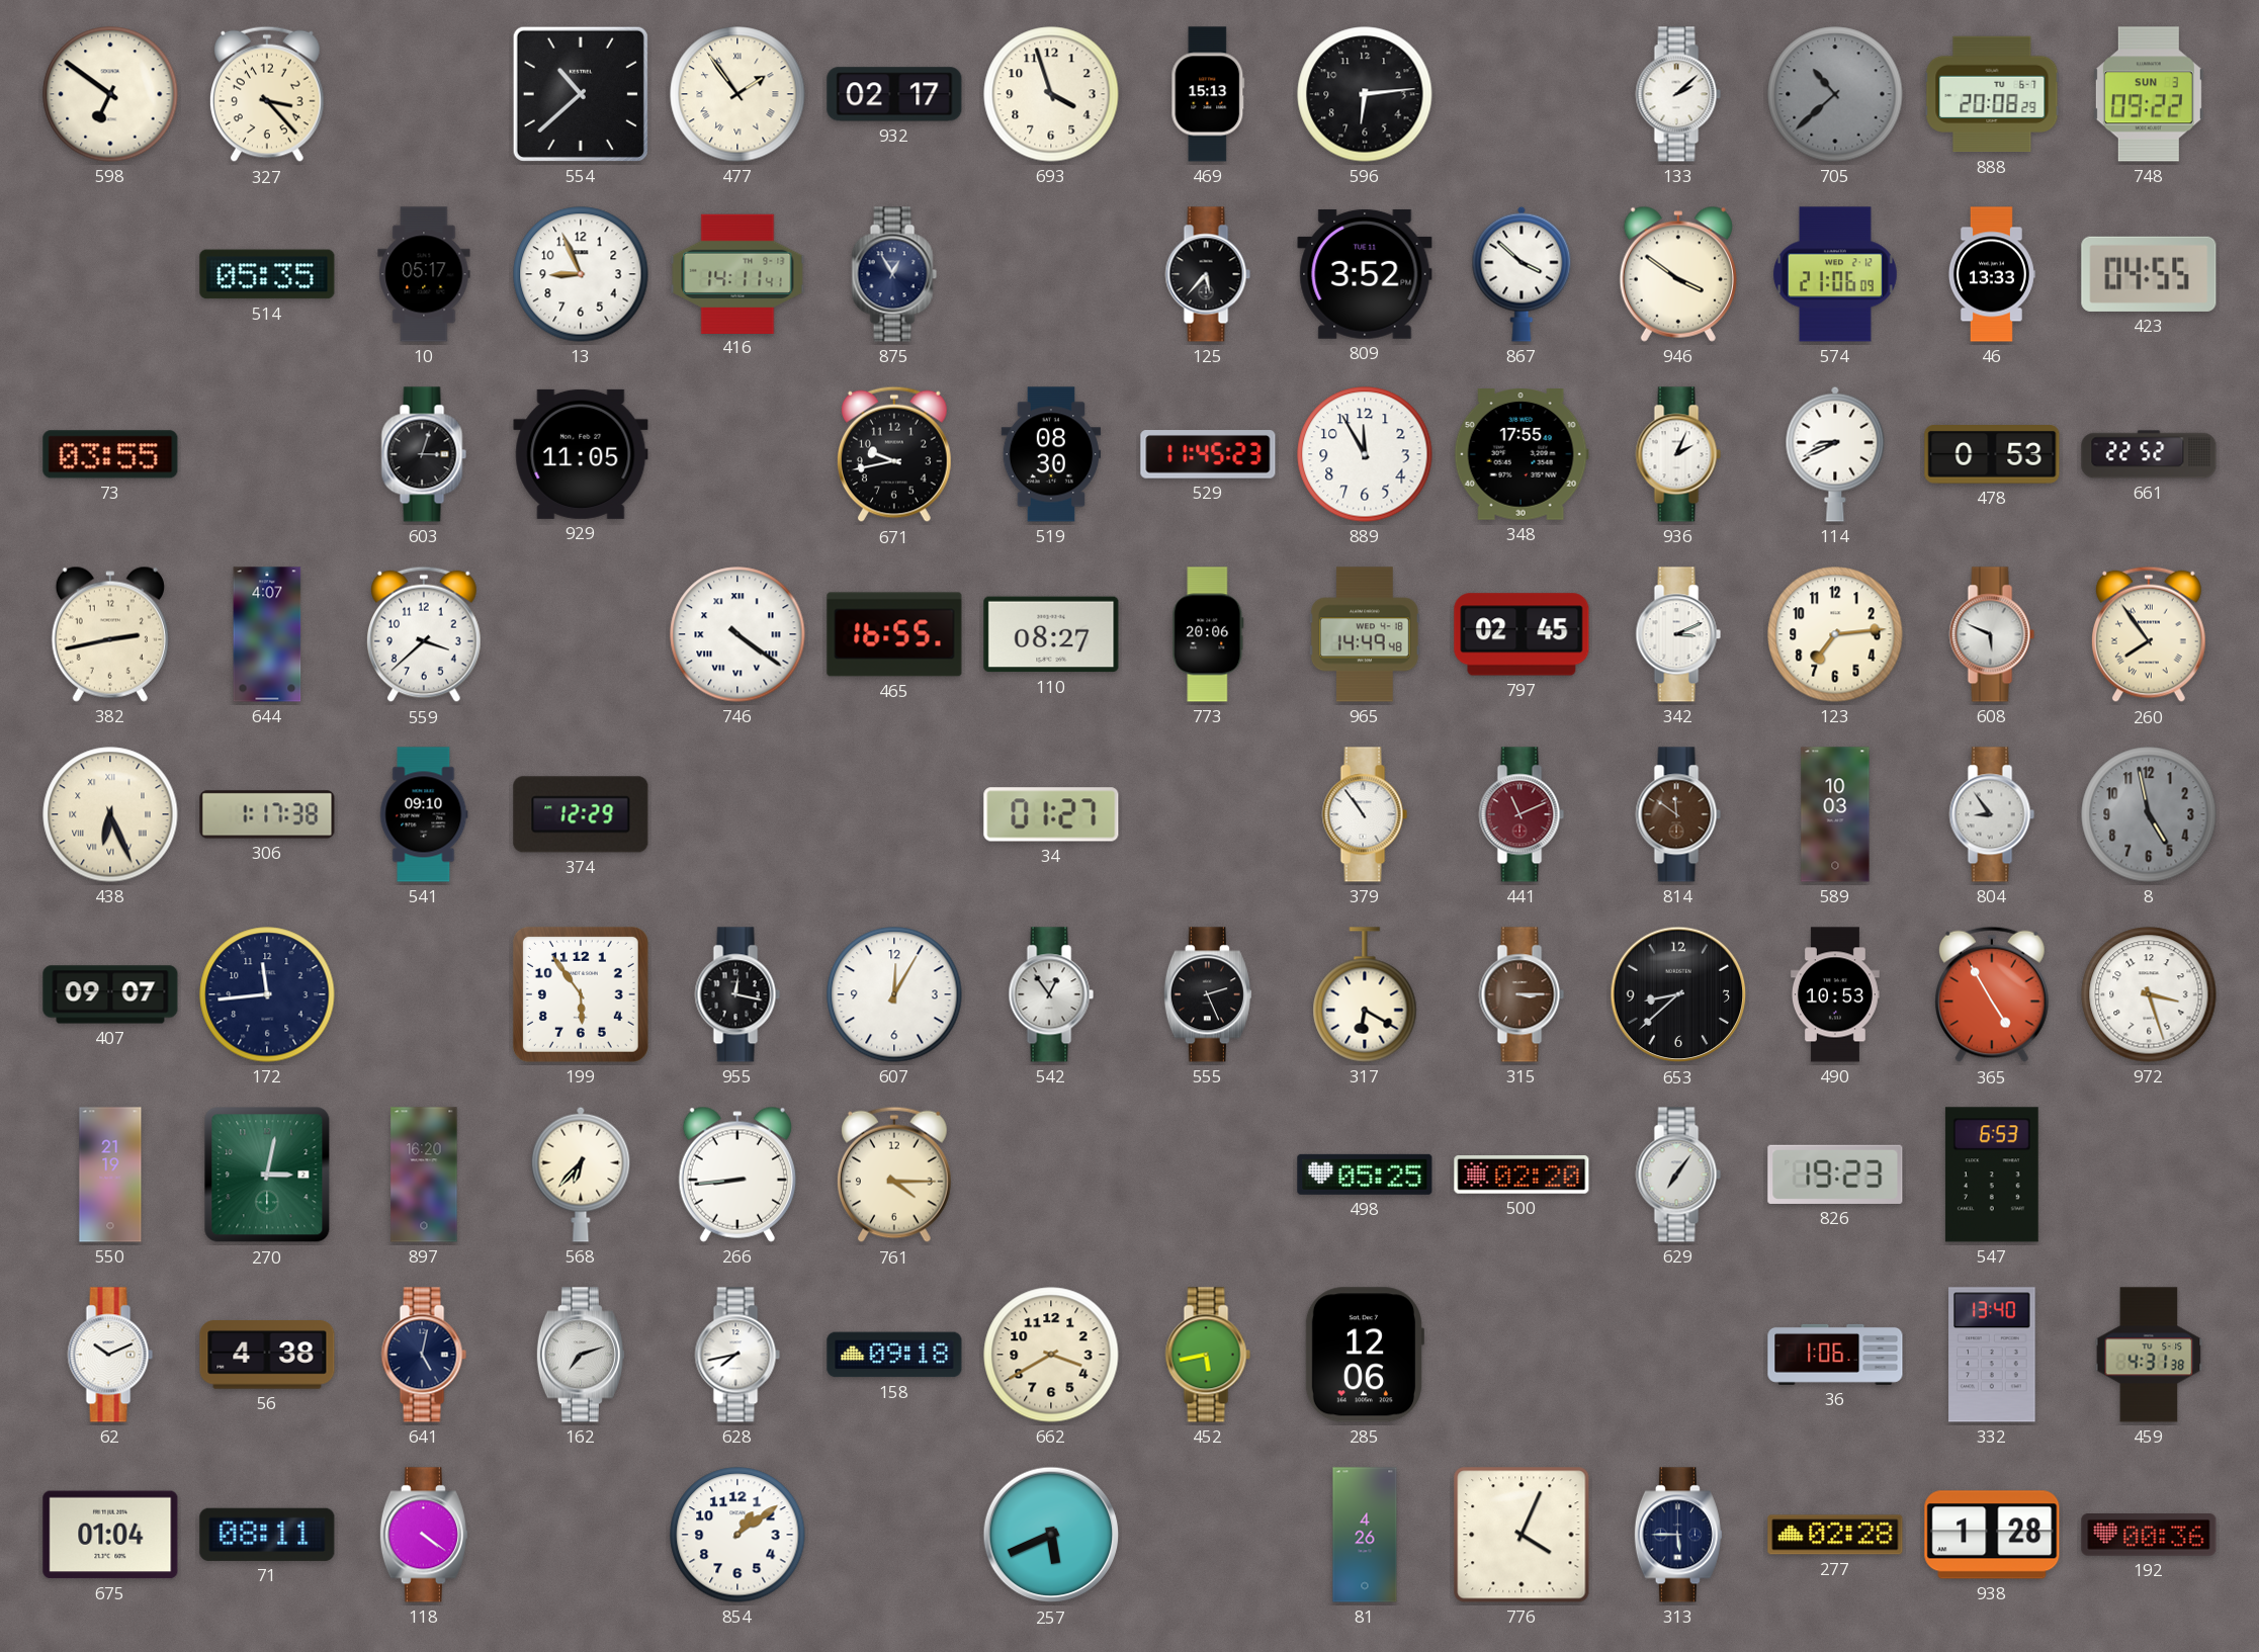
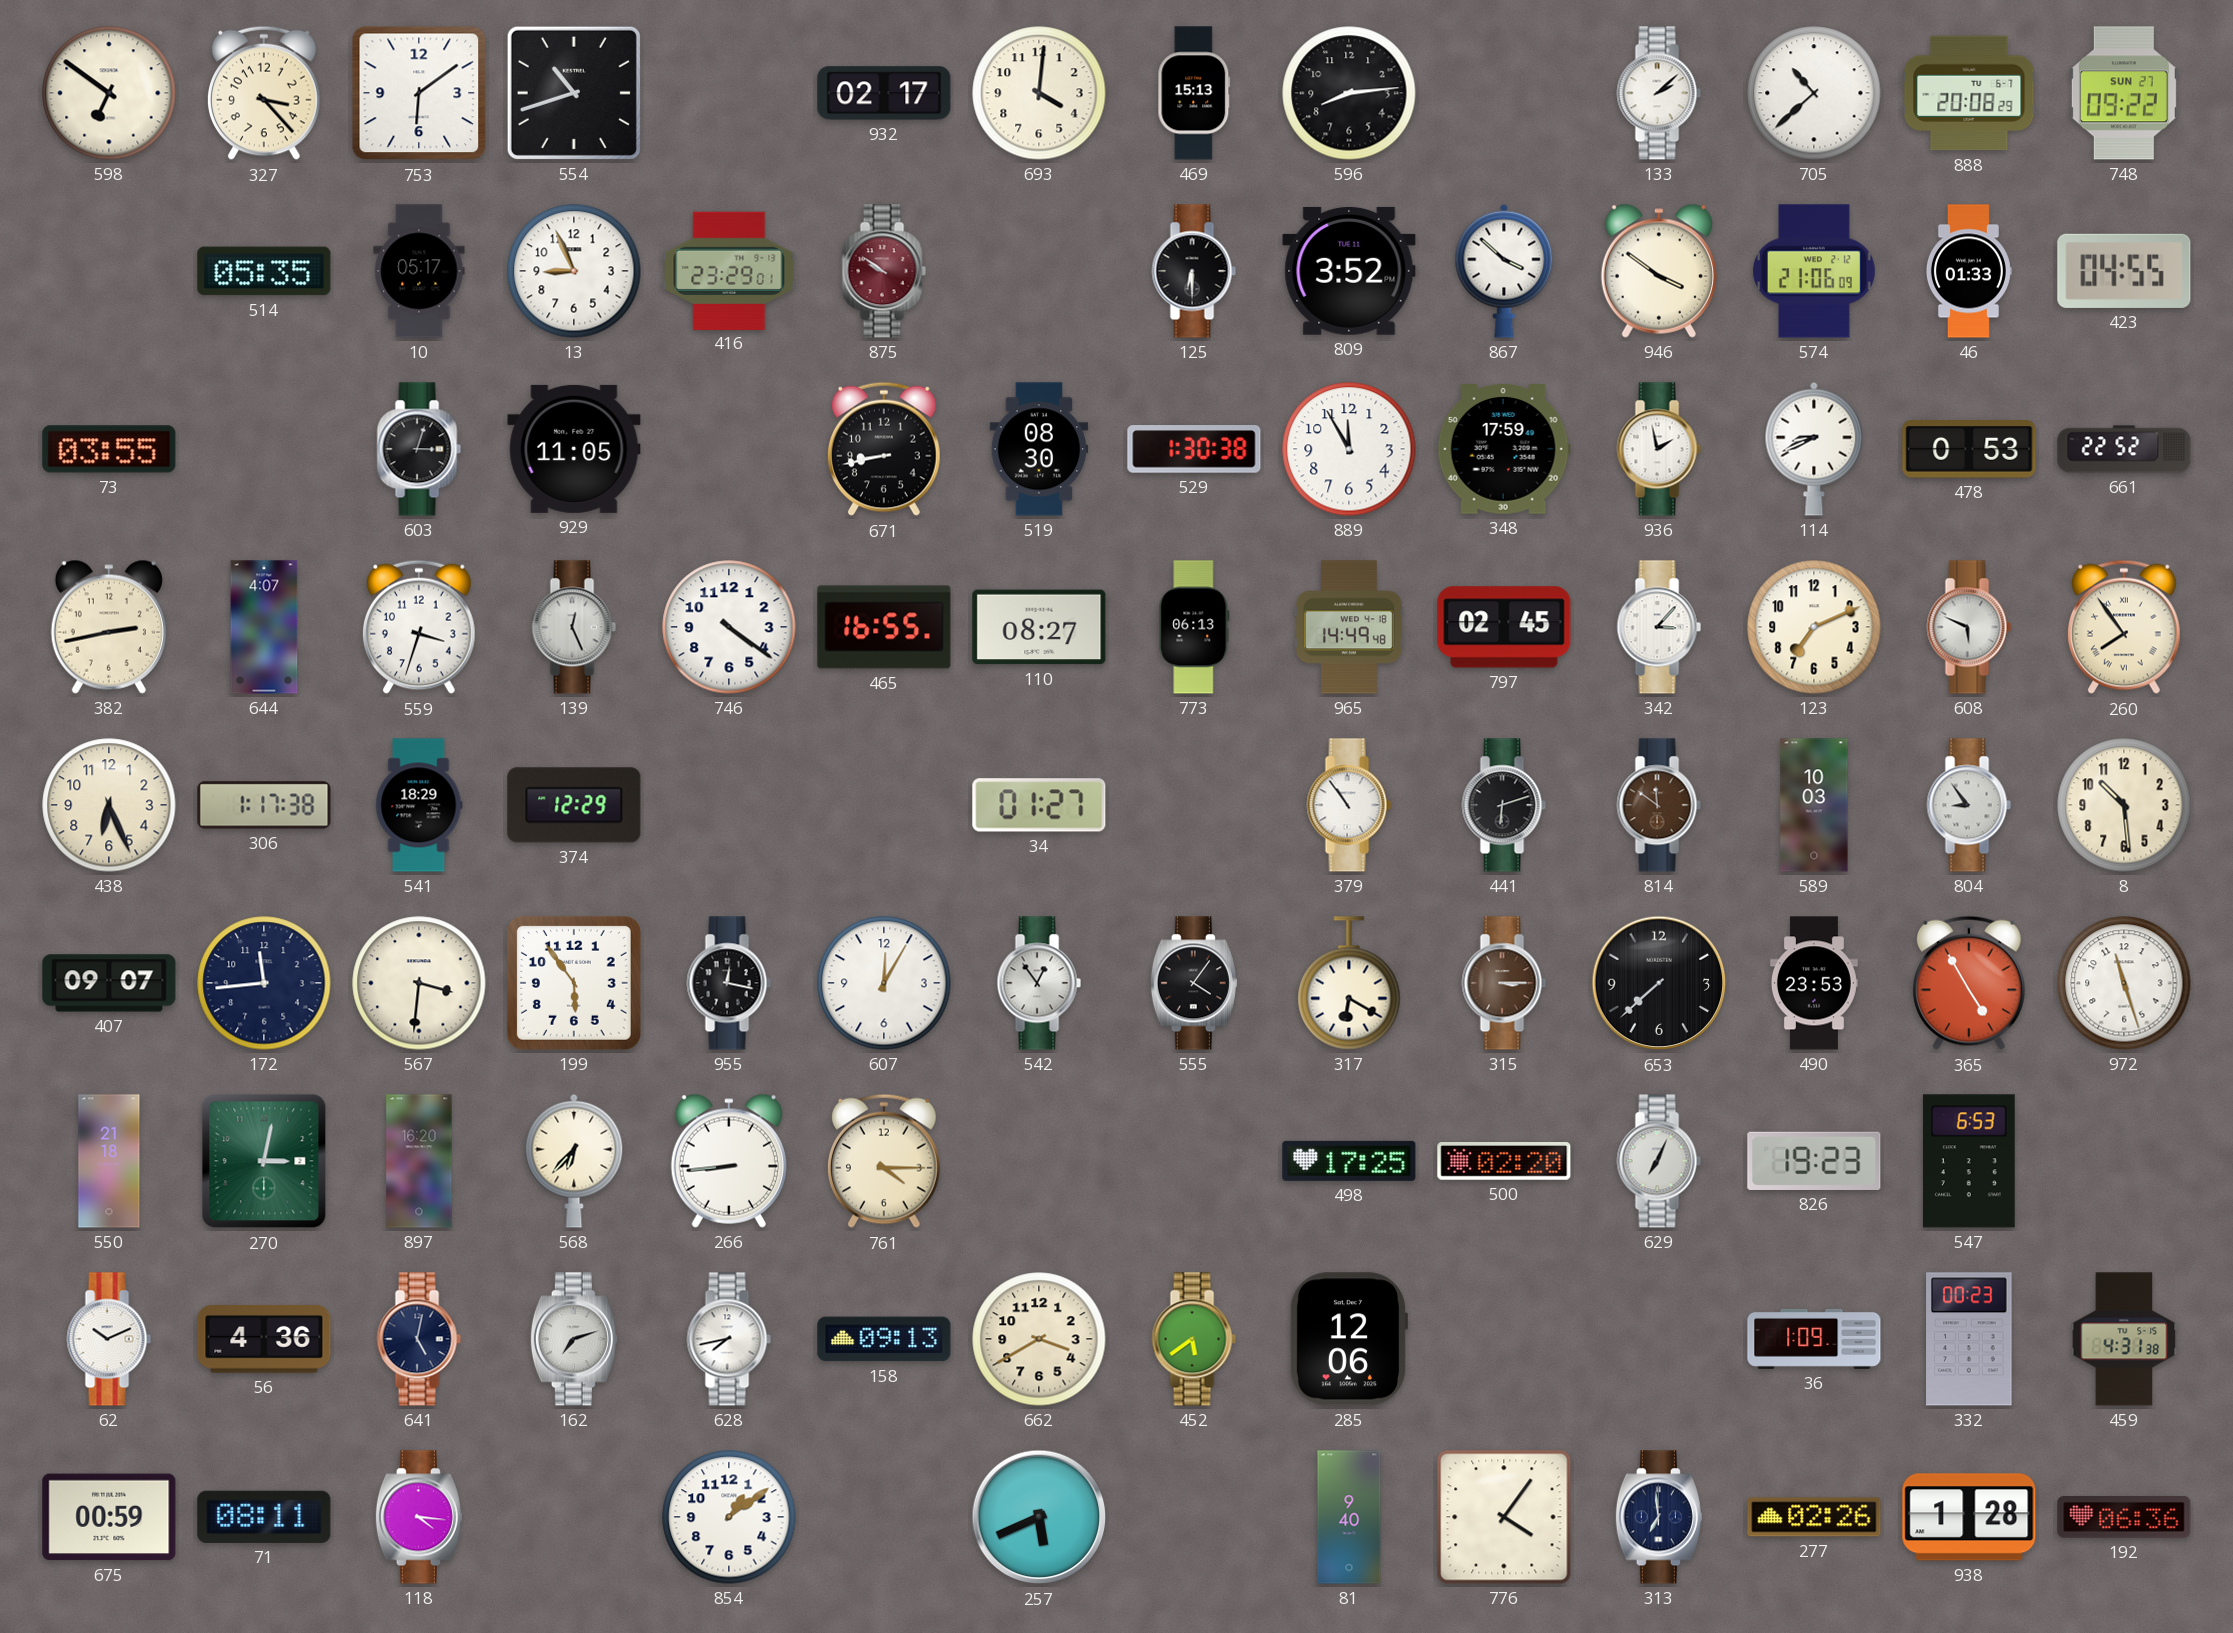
753: none -> 6:09
554: 10:38 -> 10:42
477: 1:54 -> none
693: 3:57 -> 4:01
596: 6:14 -> 8:14
705 dial: grey -> white
748 date: SUN 3 -> SUN 27
416: 14:11 -> 23:29
875: 12:55 -> 9:51
875 dial: navy -> burgundy
125: 5:37 -> 6:30
46: 13:33 -> 01:33
671: 9:43 -> 8:43
529: 11:45 -> 1:30
348: 17:55 -> 17:59
936: 2:04 -> 1:58
559: 3:38 -> 3:33
139: none -> 12:26
746 numerals: Roman -> Arabic
773: 20:06 -> 06:13
342: 3:11 -> 3:07
123: 7:14 -> 7:11
438 numerals: Roman -> Arabic
541: 09:10 -> 18:29
441: 11:11 -> 6:12
441 dial: burgundy -> black
8: 4:58 -> 10:29
8 dial: grey -> cream
567: none -> 3:31
555: 2:26 -> 4:06
653: 8:38 -> 7:38
490: 10:53 -> 23:53
972: 3:27 -> 11:27
550: 21:19 -> 21:18
498: 05:25 -> 17:25
629: 7:06 -> 7:04
56: 4:38 -> 4:36
158: 09:18 -> 09:13
452: 5:43 -> 5:39
36: 1:06 -> 1:09
332: 13:40 -> 00:23
675: 01:04 -> 00:59
118: 4:21 -> 4:16
81: 4:26 -> 9:40
776: 4:04 -> 4:06
313: 5:45 -> 6:59
277: 02:28 -> 02:26
192: 00:36 -> 06:36
